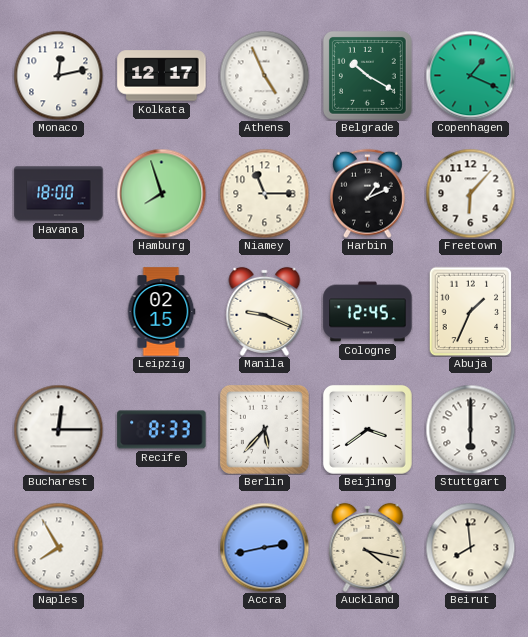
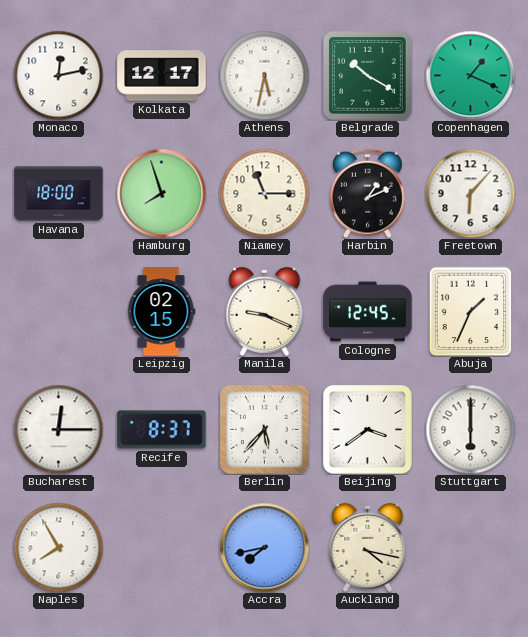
Athens: 4:56 -> 5:32
Recife: 8:33 -> 8:37
Accra: 2:43 -> 7:43
Beirut: 7:59 -> none
